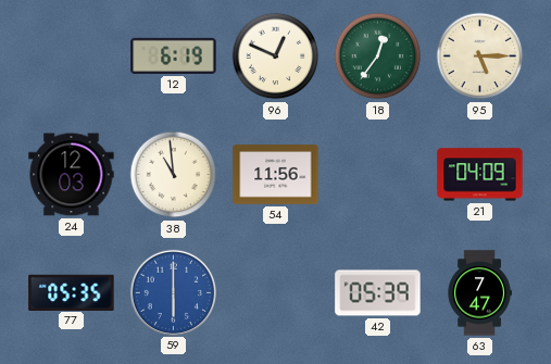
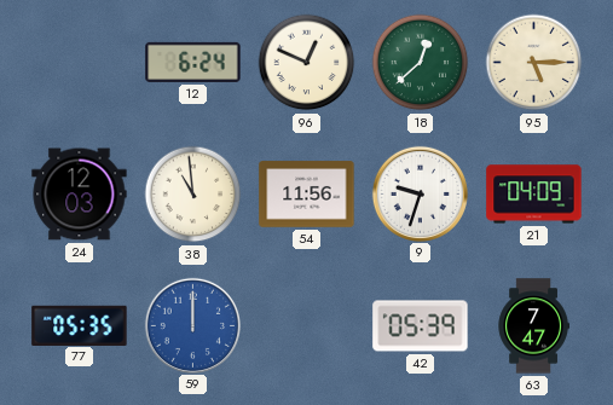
12: 6:19 -> 6:24
18: 12:36 -> 12:38
9: none -> 9:33
59: 6:00 -> 12:00
